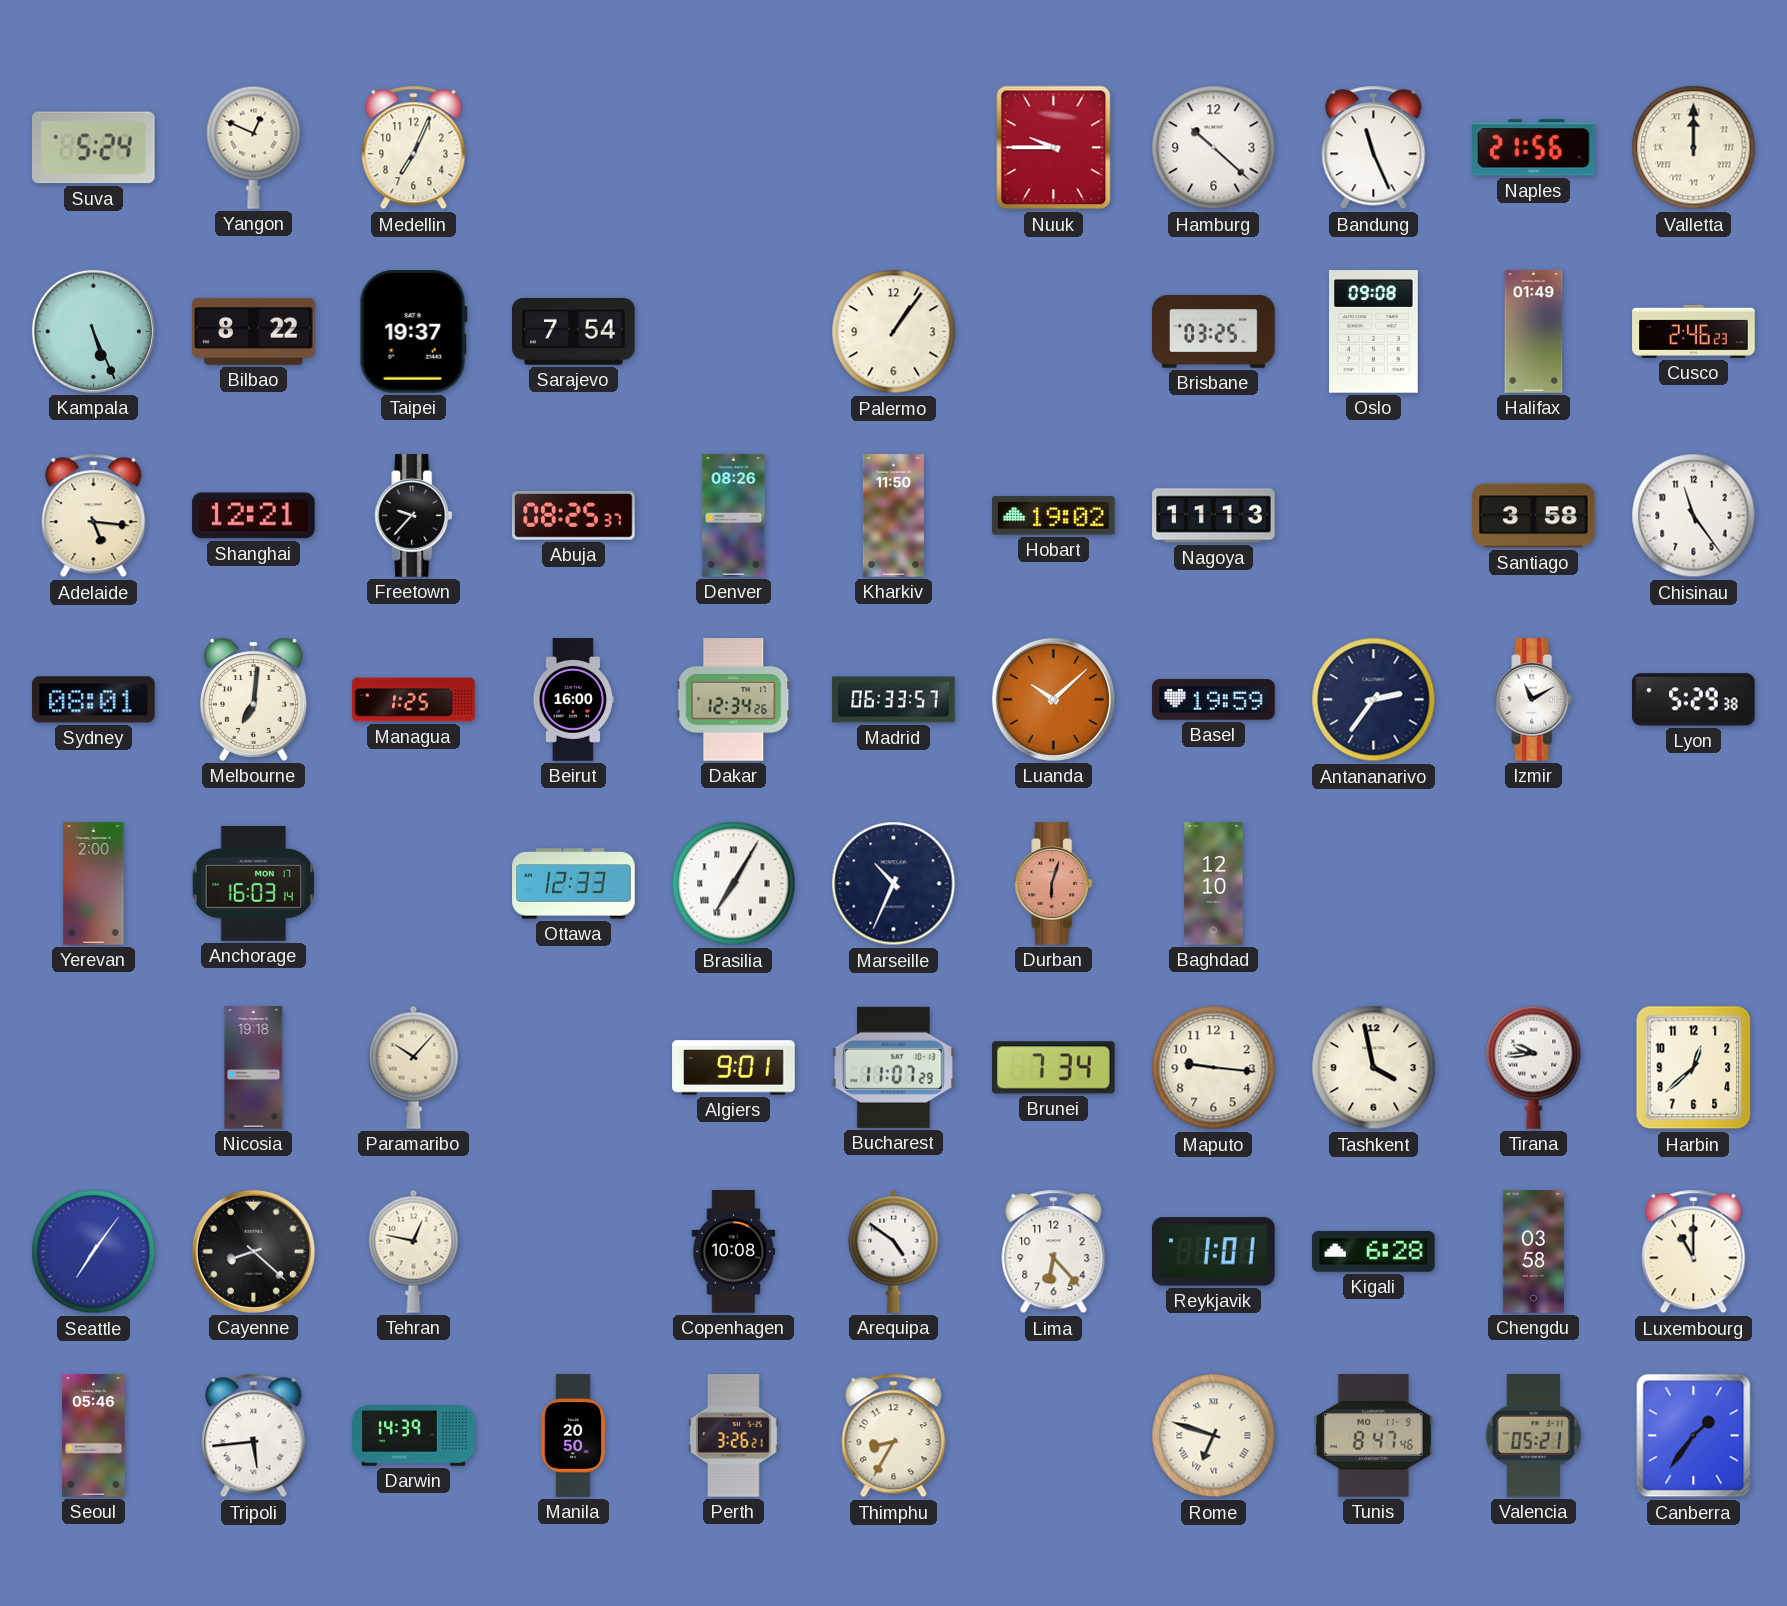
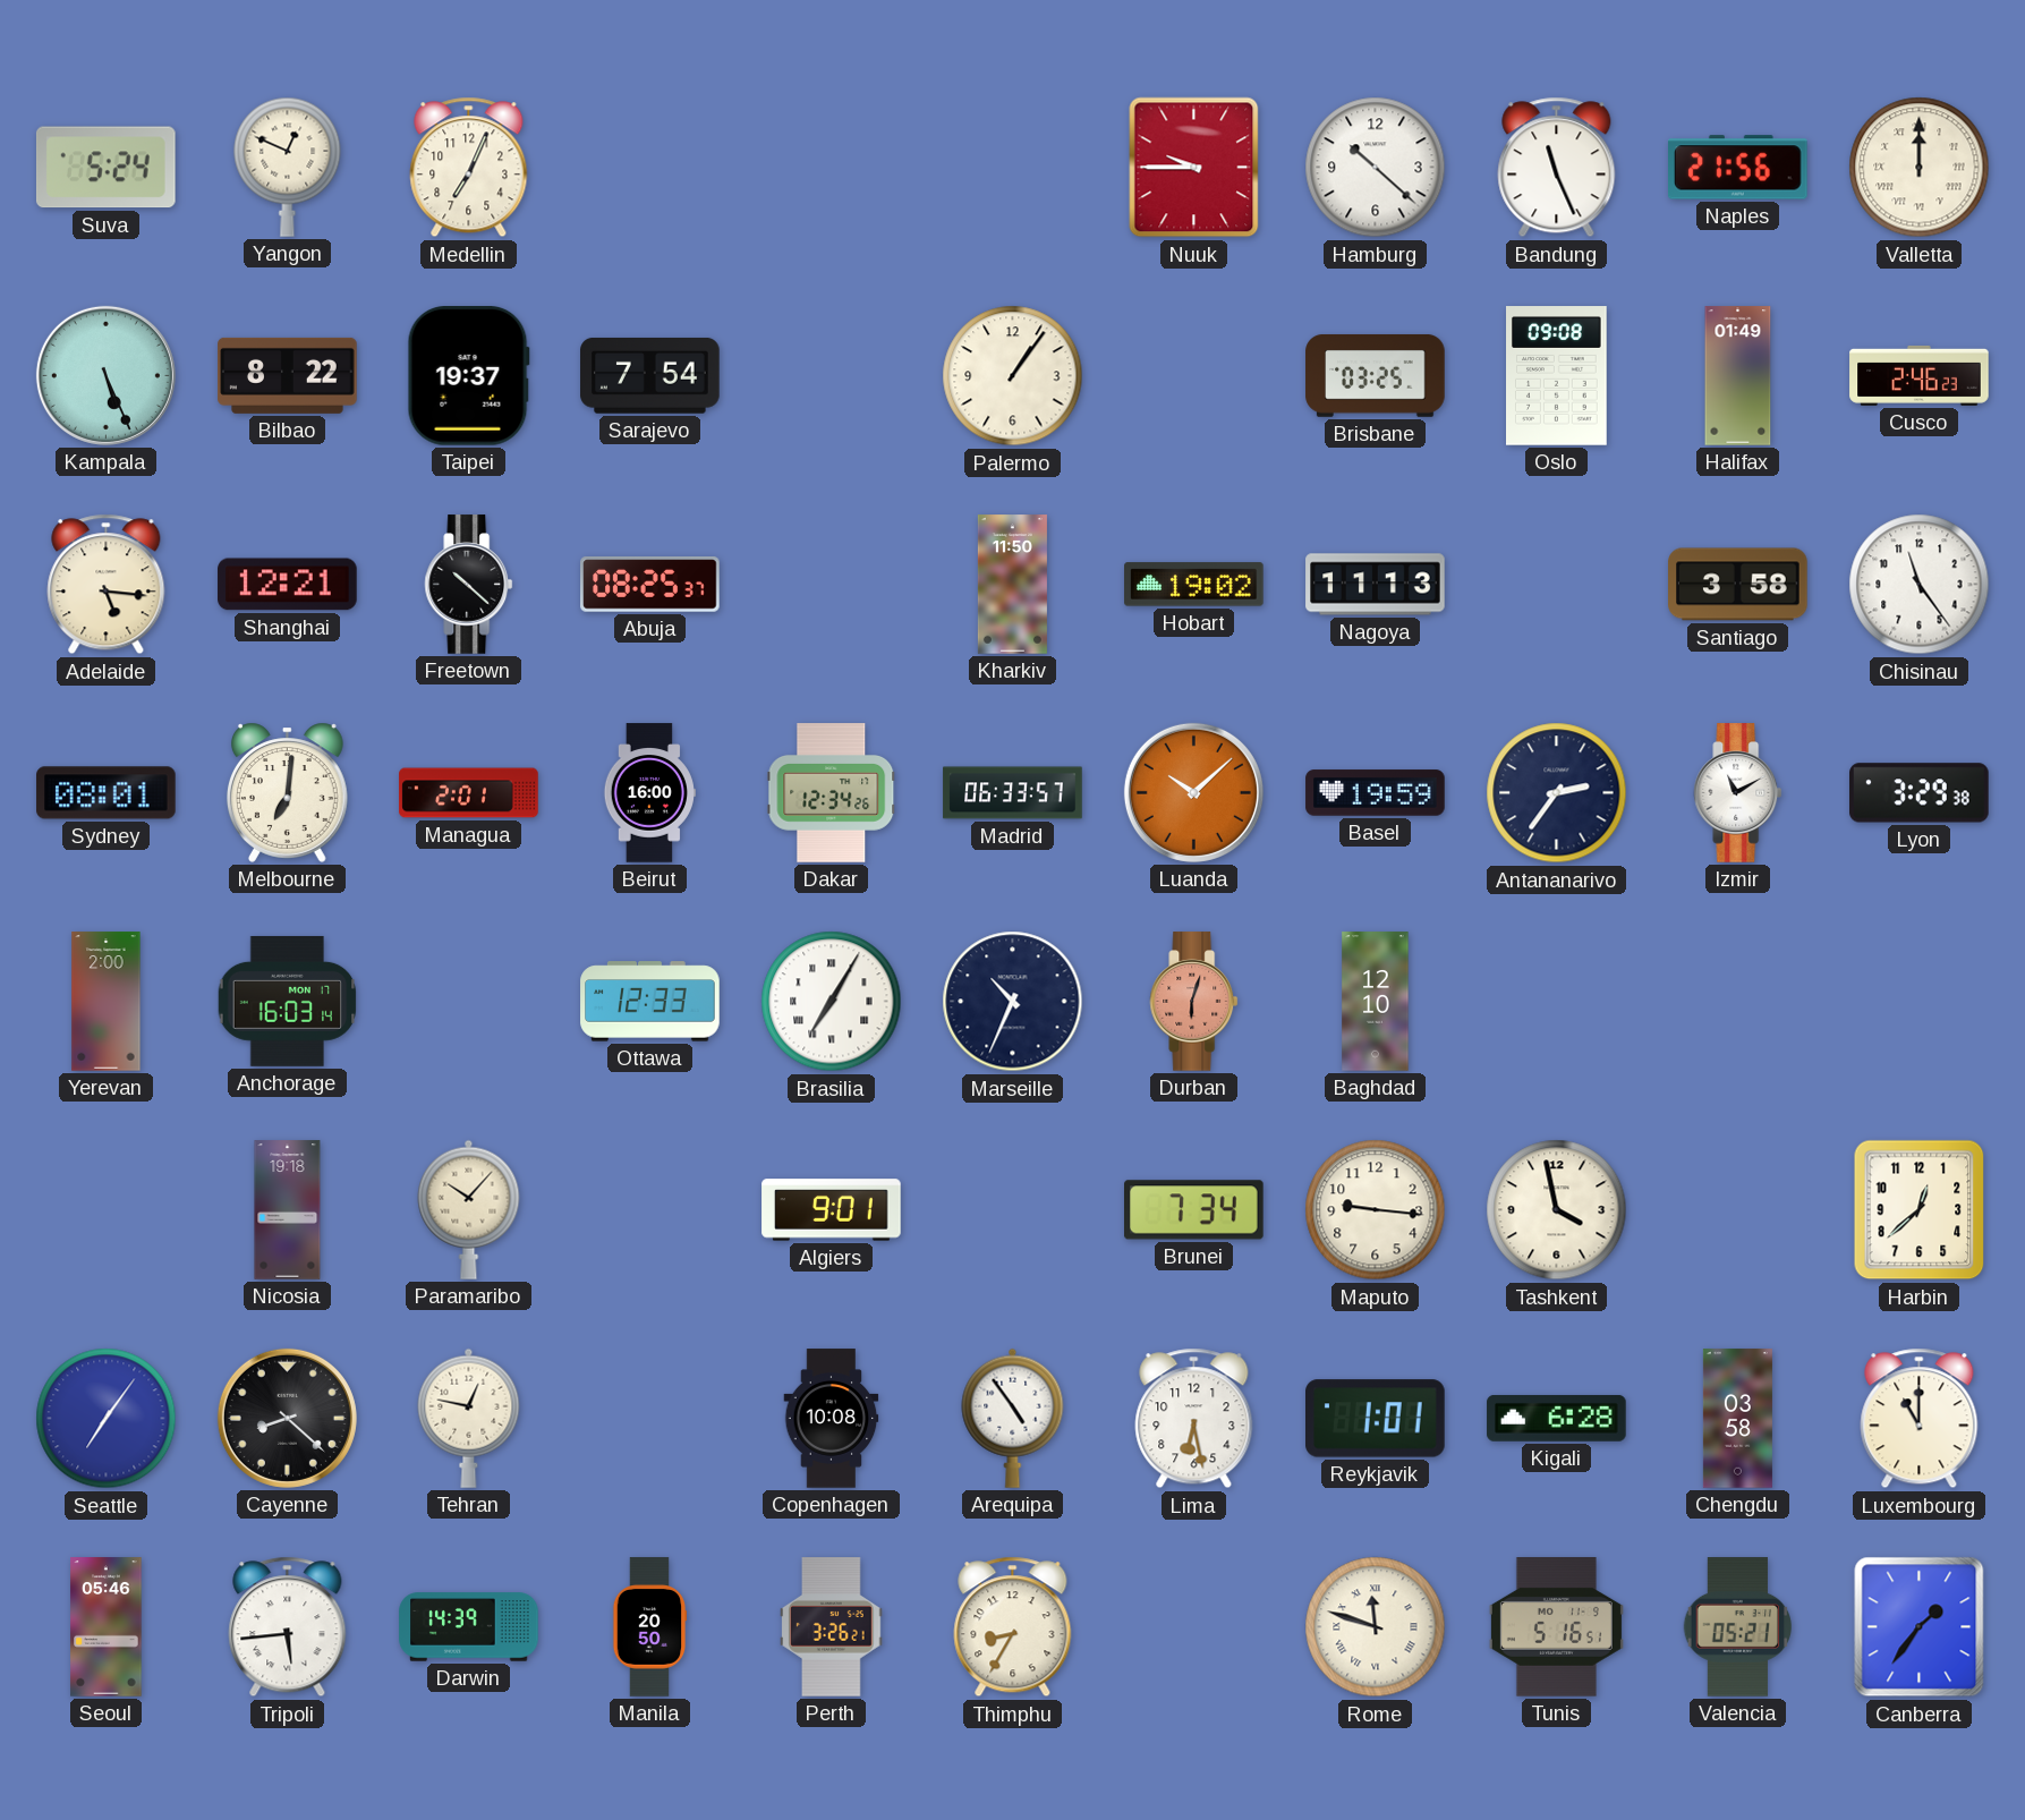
Freetown: 9:37 -> 10:22
Denver: 08:26 -> none
Managua: 1:25 -> 2:01
Lyon: 5:29 -> 3:29
Bucharest: 11:07 -> none
Tirana: 9:44 -> none
Arequipa: 4:51 -> 4:54
Lima: 6:23 -> 6:28
Rome: 6:48 -> 11:48
Tunis: 8:47 -> 5:16
